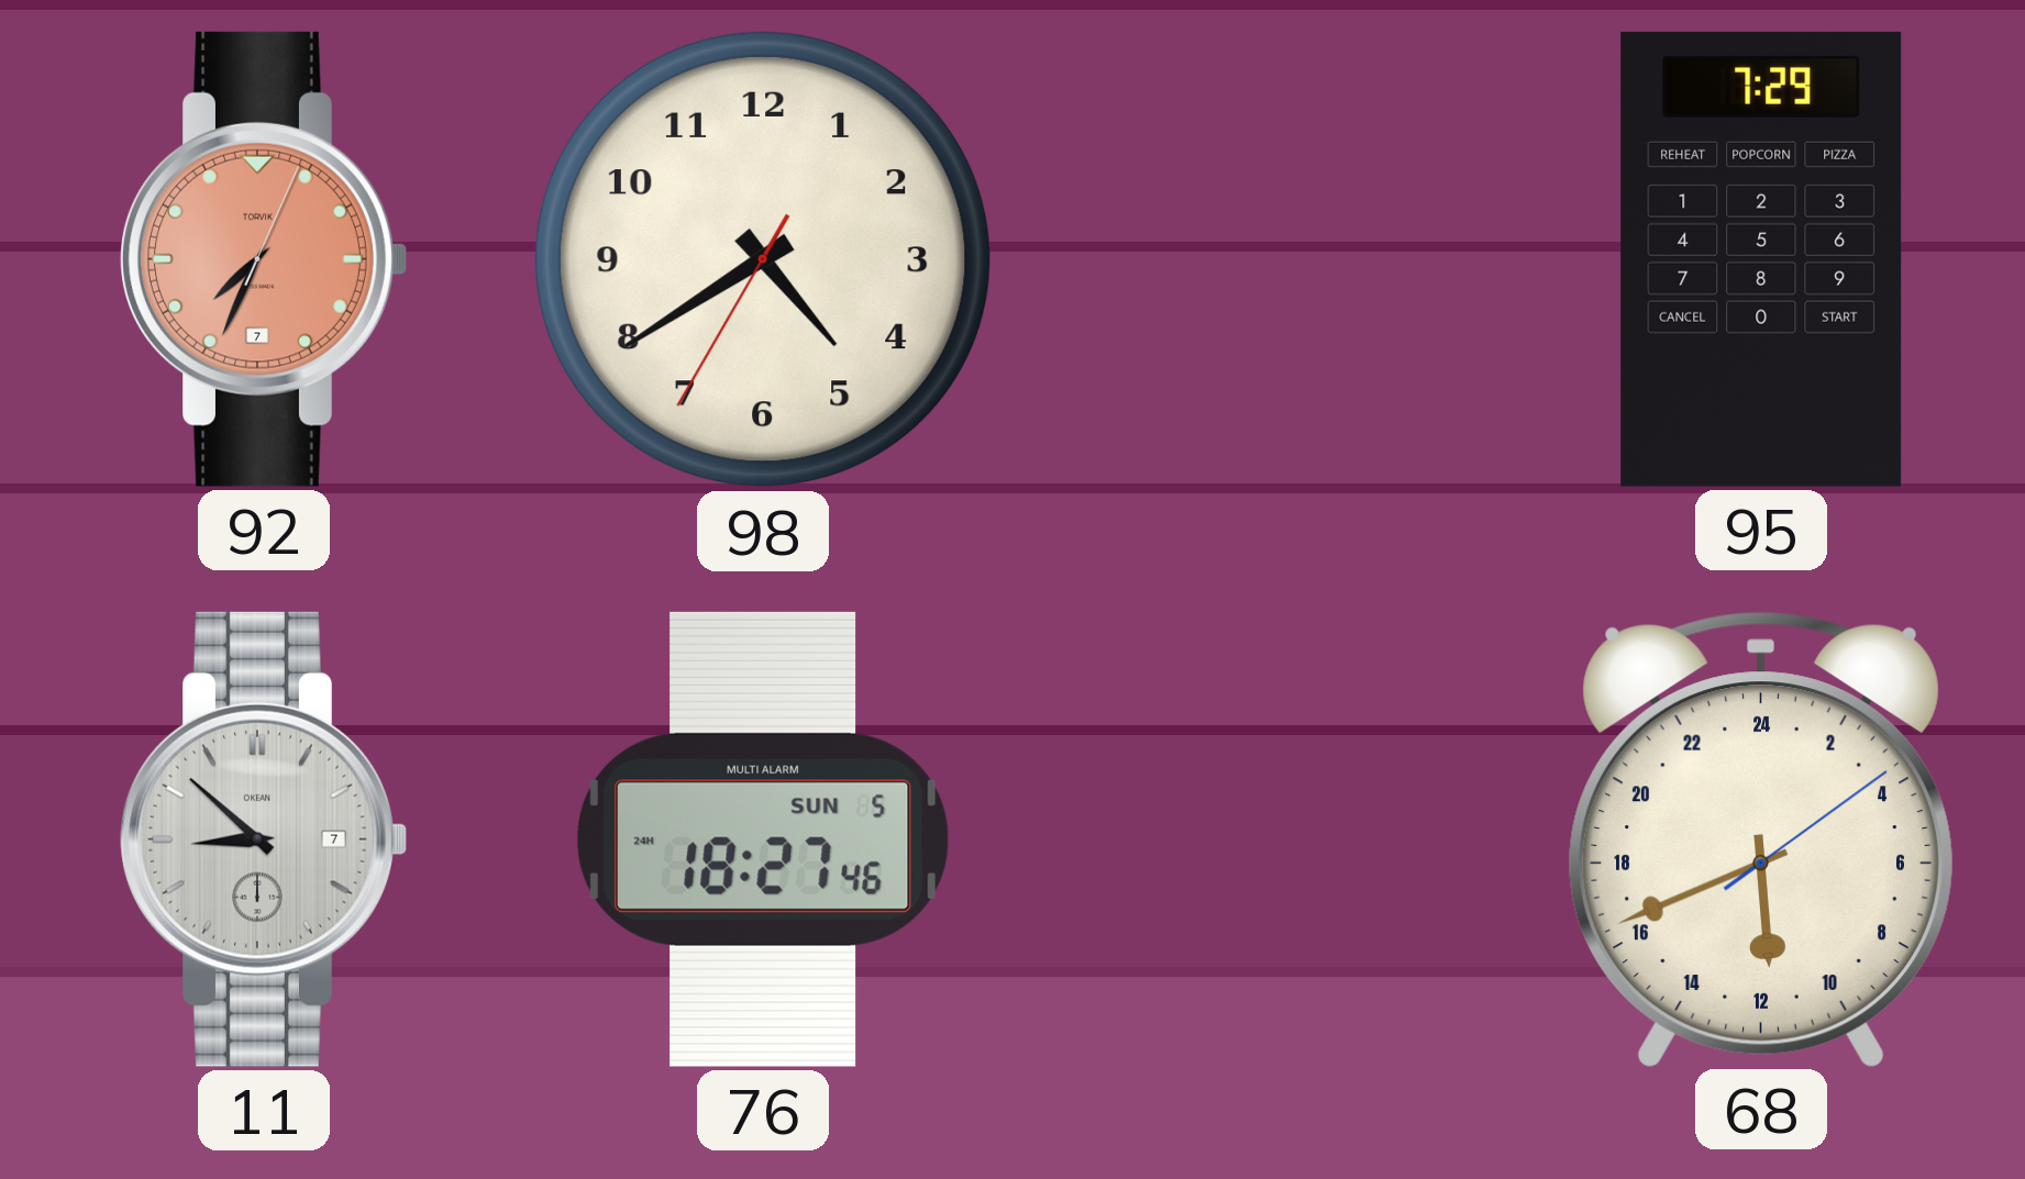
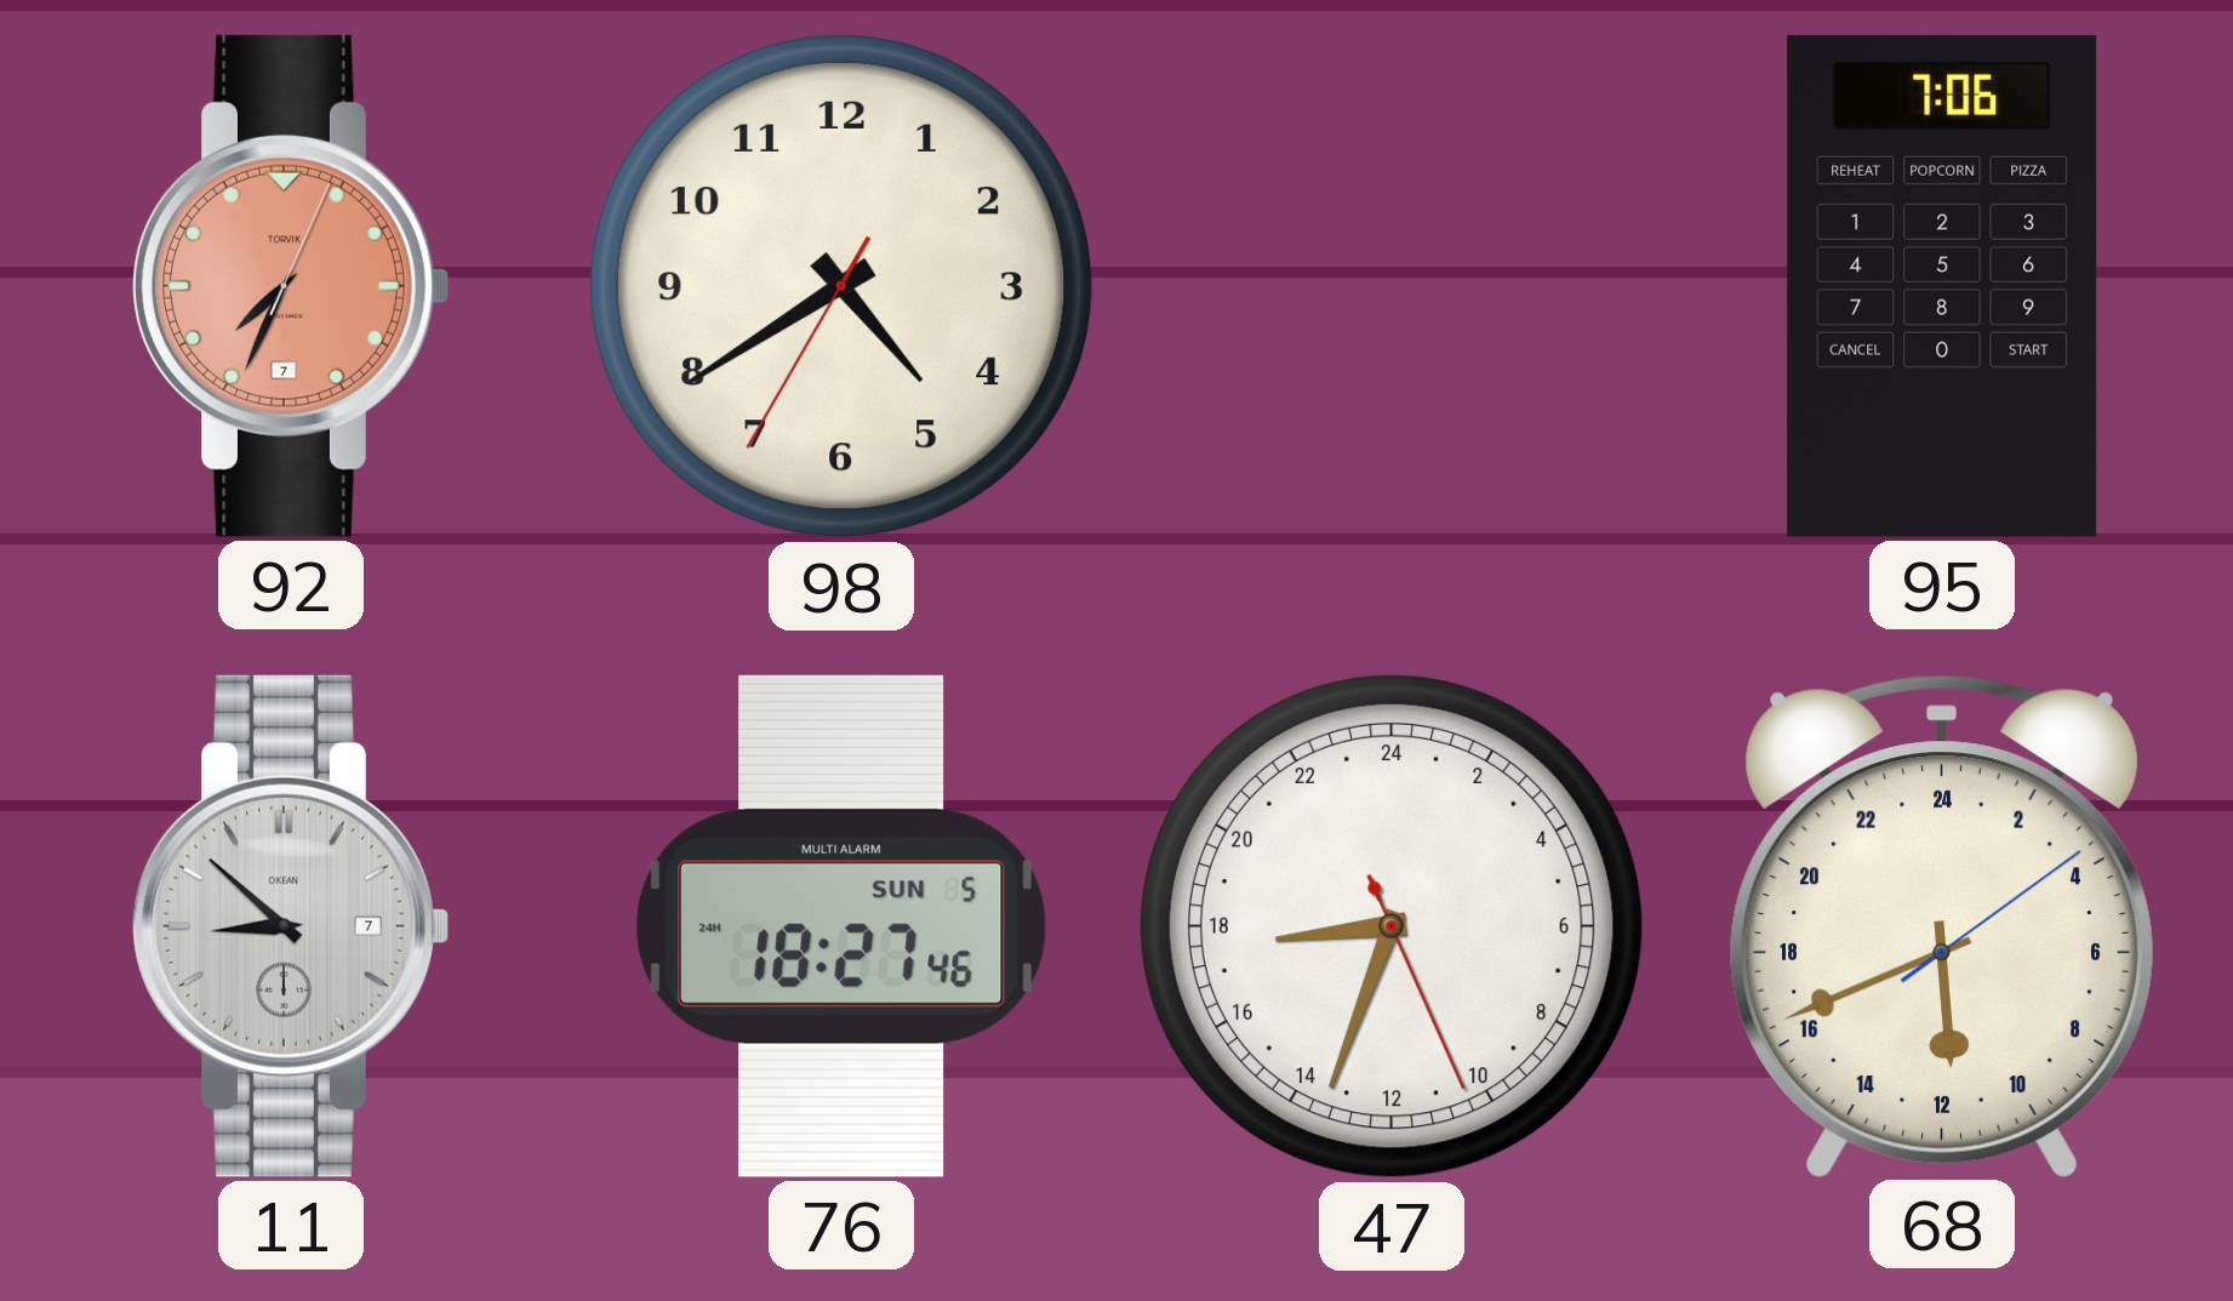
95: 7:29 -> 7:06
47: none -> 17:33
